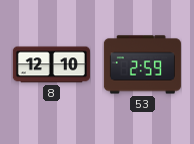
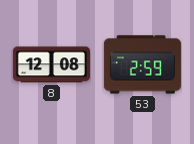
8: 12:10 -> 12:08
